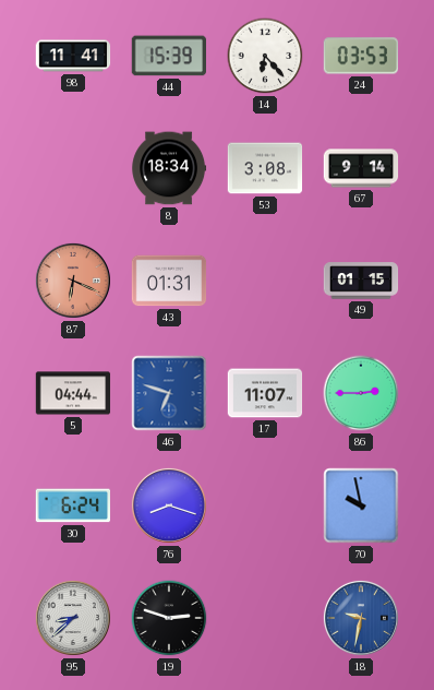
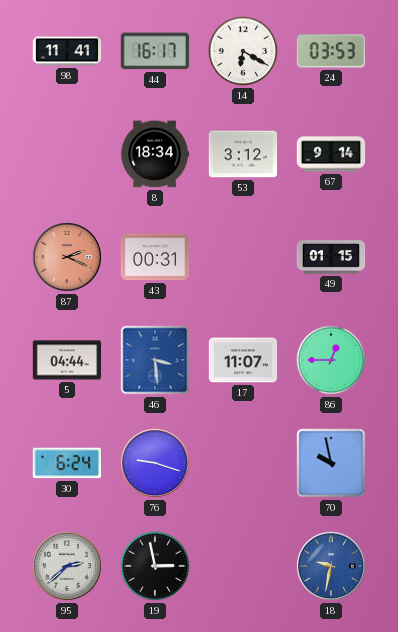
44: 15:39 -> 16:17
14: 6:23 -> 6:20
53: 3:08 -> 3:12
87: 6:19 -> 2:19
43: 01:31 -> 00:31
46: 6:48 -> 3:29
86: 2:45 -> 12:45
76: 8:18 -> 9:18
95: 8:38 -> 2:38
19: 2:48 -> 2:58
